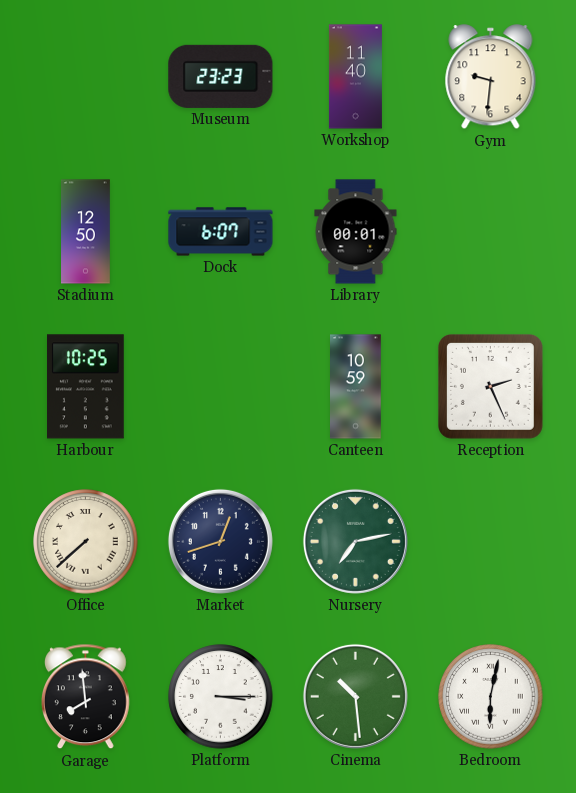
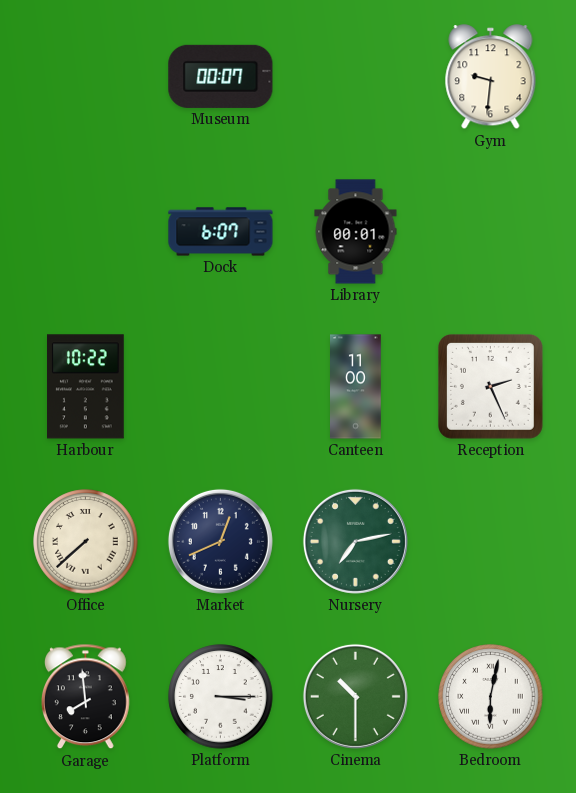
Museum: 23:23 -> 00:07
Workshop: 11:40 -> none
Stadium: 12:50 -> none
Harbour: 10:25 -> 10:22
Canteen: 10:59 -> 11:00
Market: 12:42 -> 12:41
Cinema: 10:29 -> 10:30
